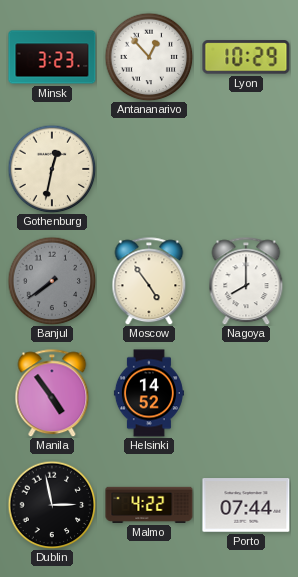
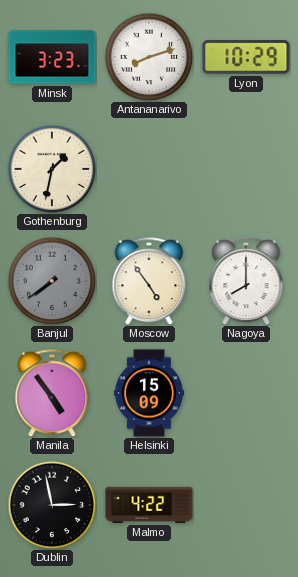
Antananarivo: 12:53 -> 8:12
Gothenburg: 12:32 -> 1:32
Helsinki: 14:52 -> 15:09
Porto: 07:44 -> none
